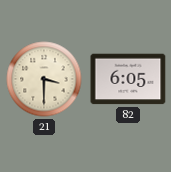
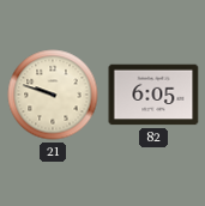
21: 3:30 -> 9:48
